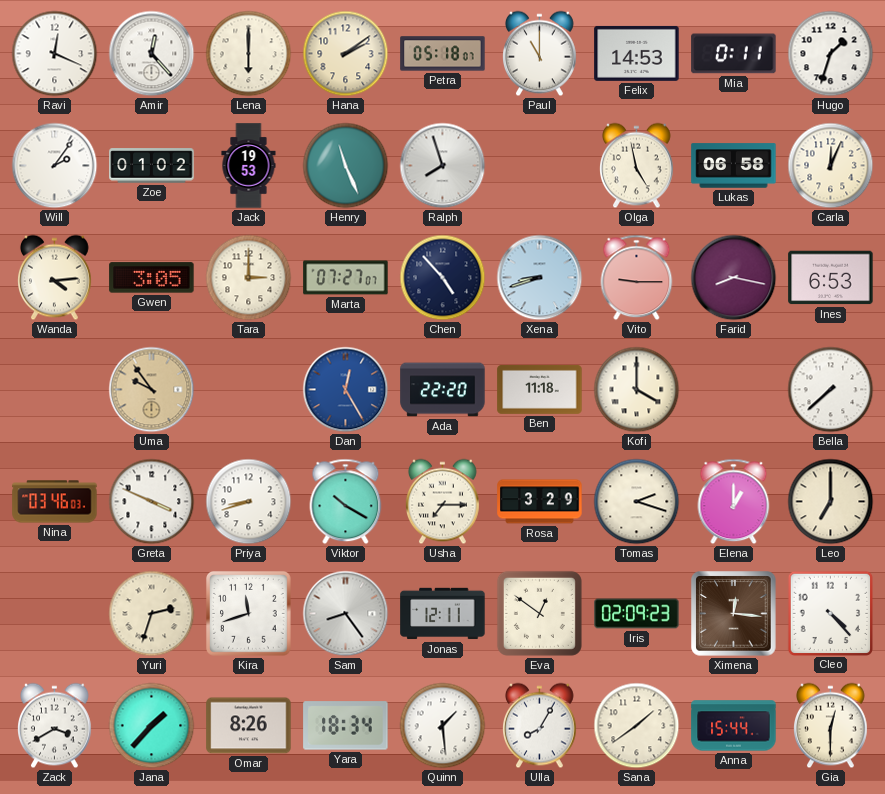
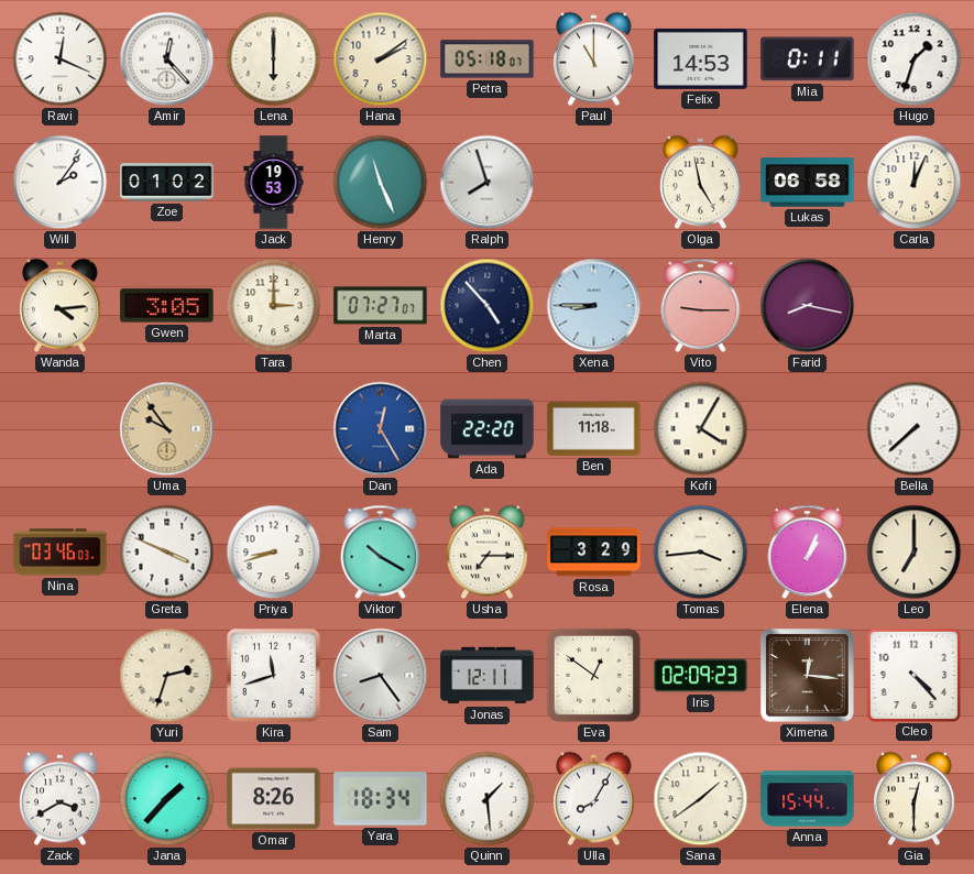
Xena: 8:42 -> 8:45
Ines: 6:53 -> none
Kofi: 4:00 -> 4:05
Tomas: 2:18 -> 3:44
Elena: 1:00 -> 1:04
